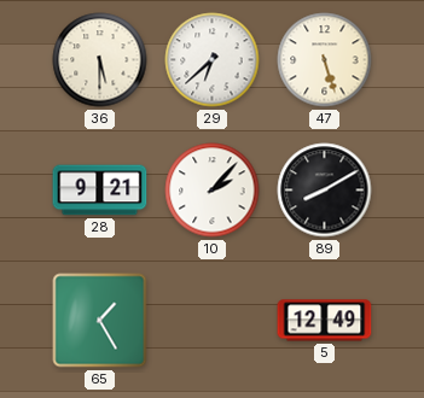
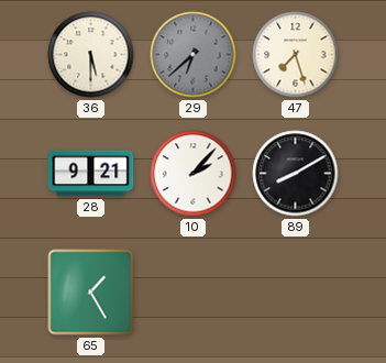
29 dial: white -> grey
47: 5:27 -> 7:27
5: 12:49 -> none
